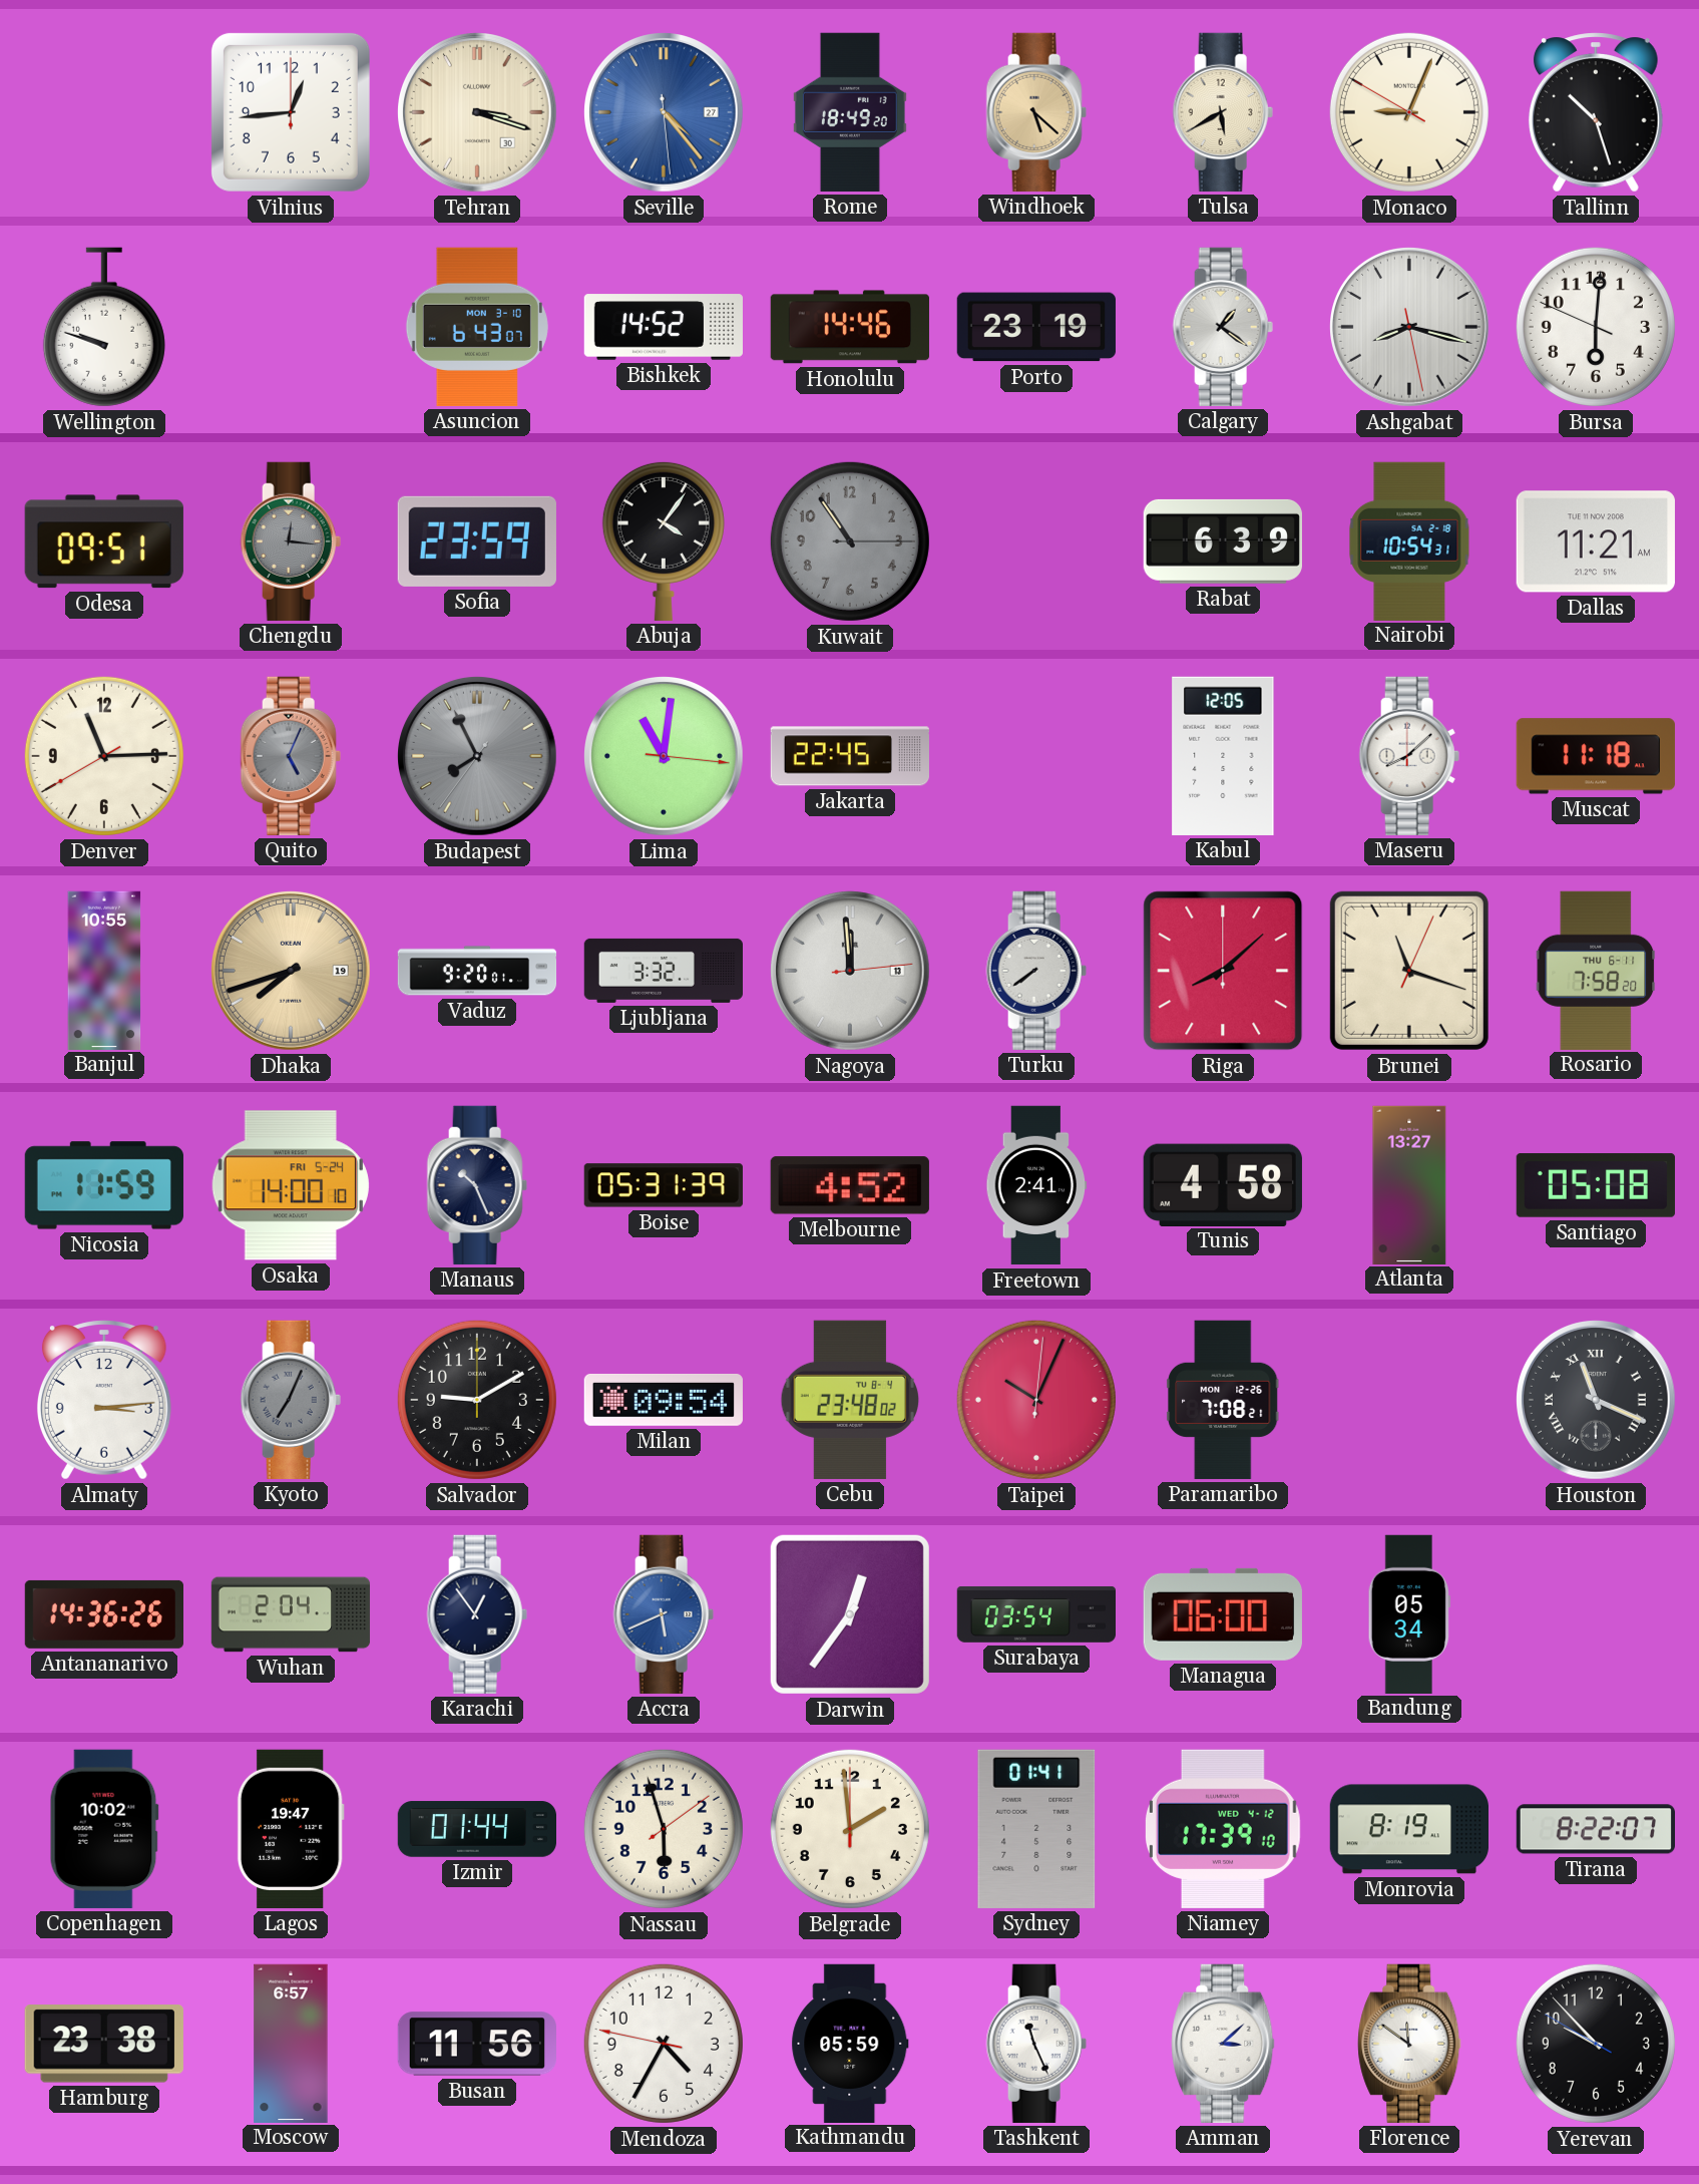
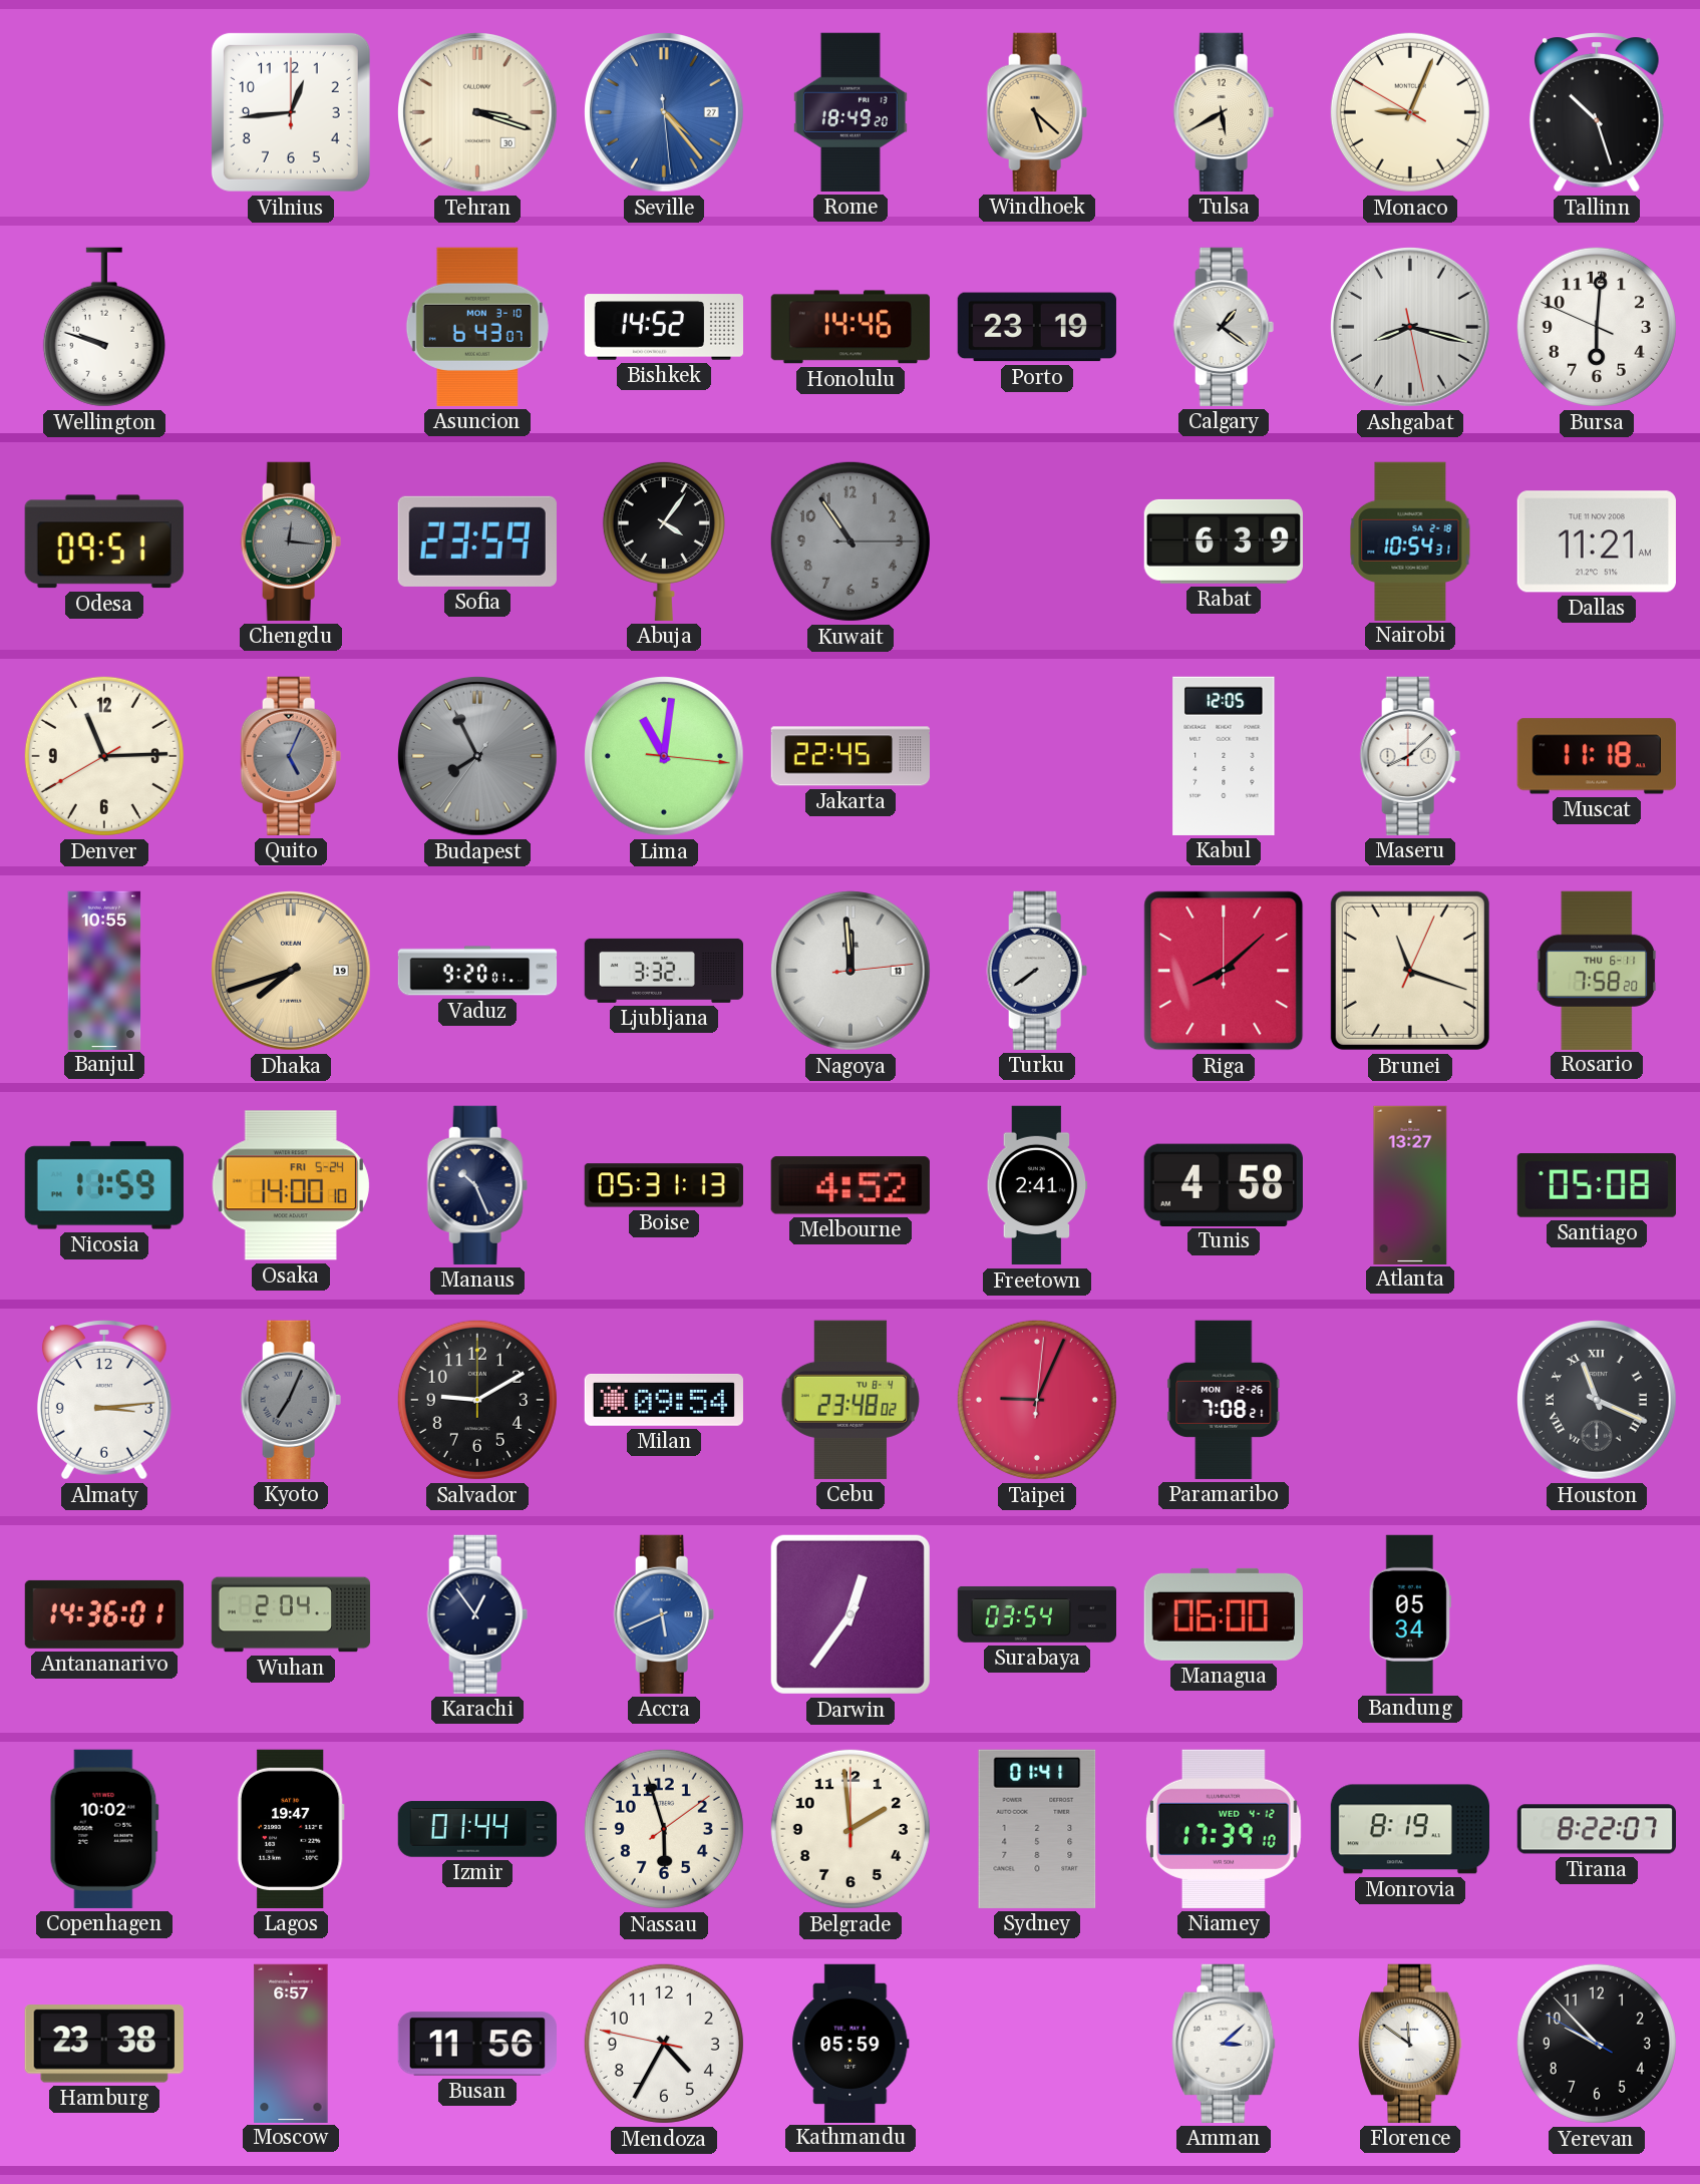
Boise: 05:31:39 -> 05:31:13
Taipei: 10:04 -> 9:04
Antananarivo: 14:36:26 -> 14:36:01
Tashkent: 11:26 -> none
